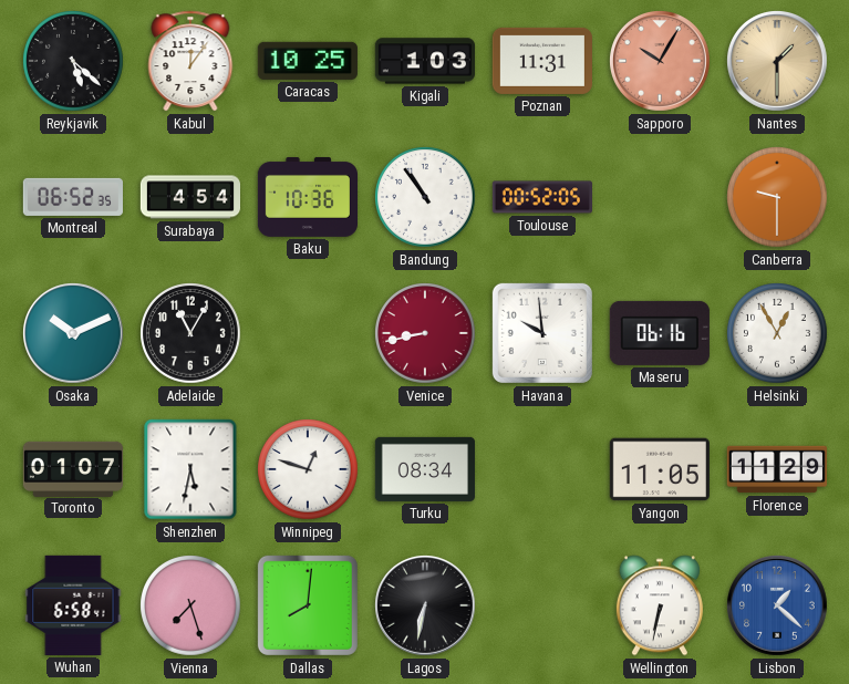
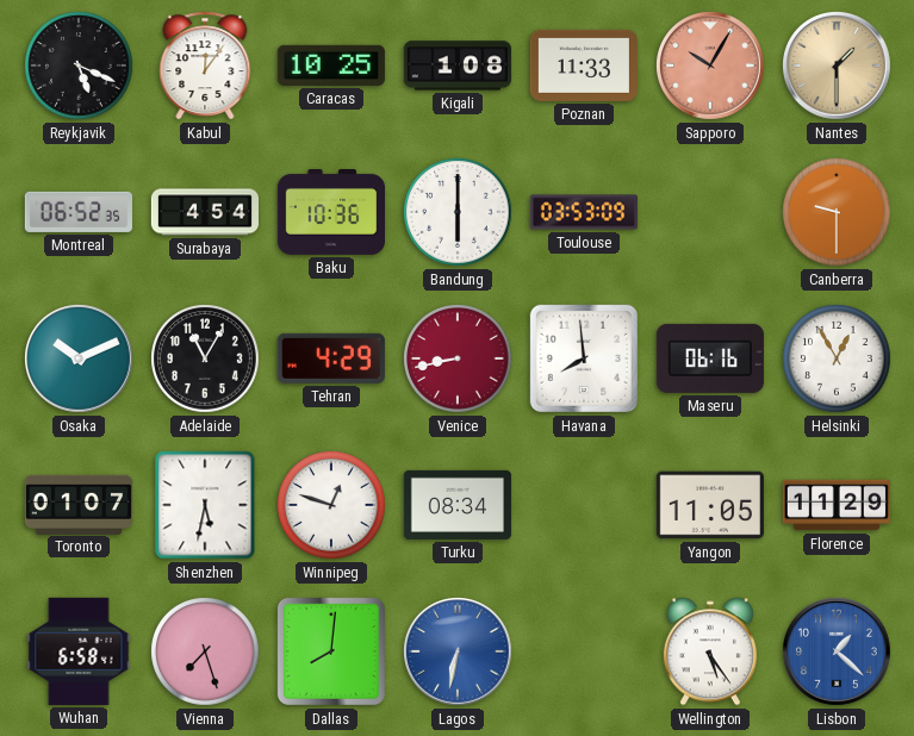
Reykjavik: 5:22 -> 5:19
Kigali: 1:03 -> 1:08
Poznan: 11:31 -> 11:33
Bandung: 10:54 -> 6:00
Toulouse: 00:52 -> 03:53
Tehran: none -> 4:29
Havana: 9:59 -> 7:59
Lagos dial: black -> blue
Wellington: 6:32 -> 5:24
